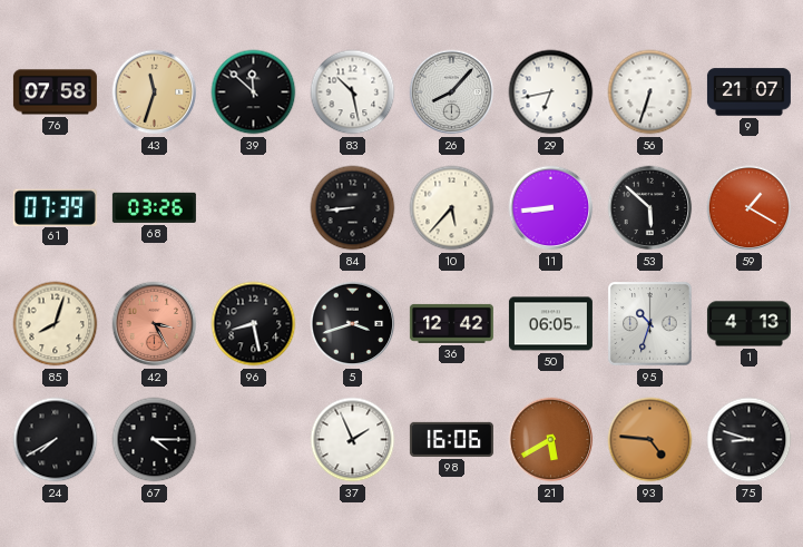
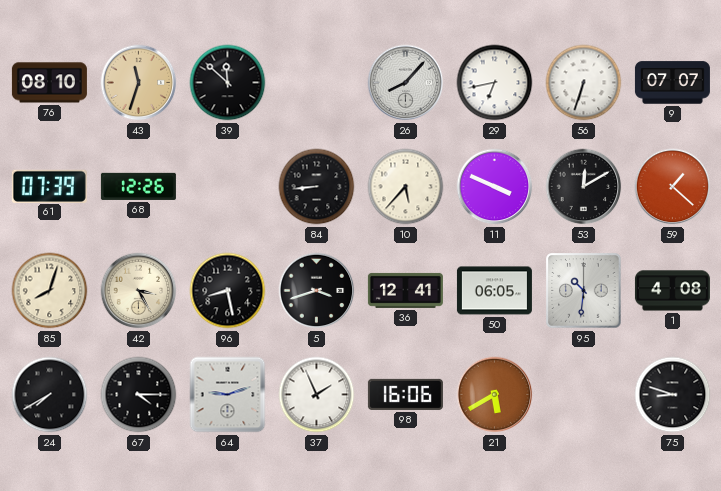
76: 07:58 -> 08:10
83: 10:28 -> none
9: 21:07 -> 07:07
68: 03:26 -> 12:26
11: 8:44 -> 3:49
53: 5:52 -> 12:10
59: 1:20 -> 1:22
42 dial: salmon -> cream
36: 12:42 -> 12:41
95: 10:33 -> 10:31
1: 4:13 -> 4:08
64: none -> 9:12
93: 4:46 -> none
